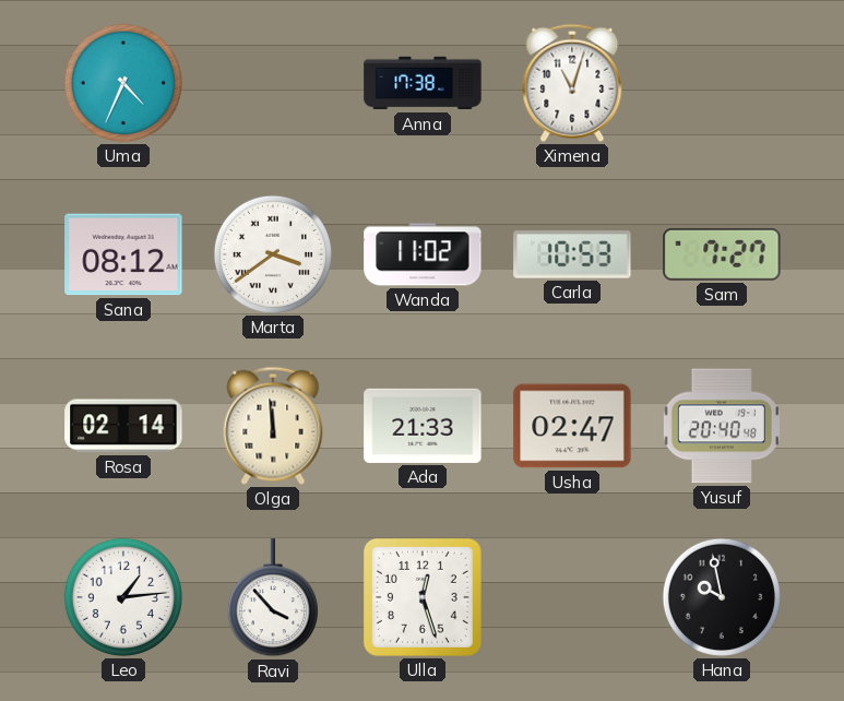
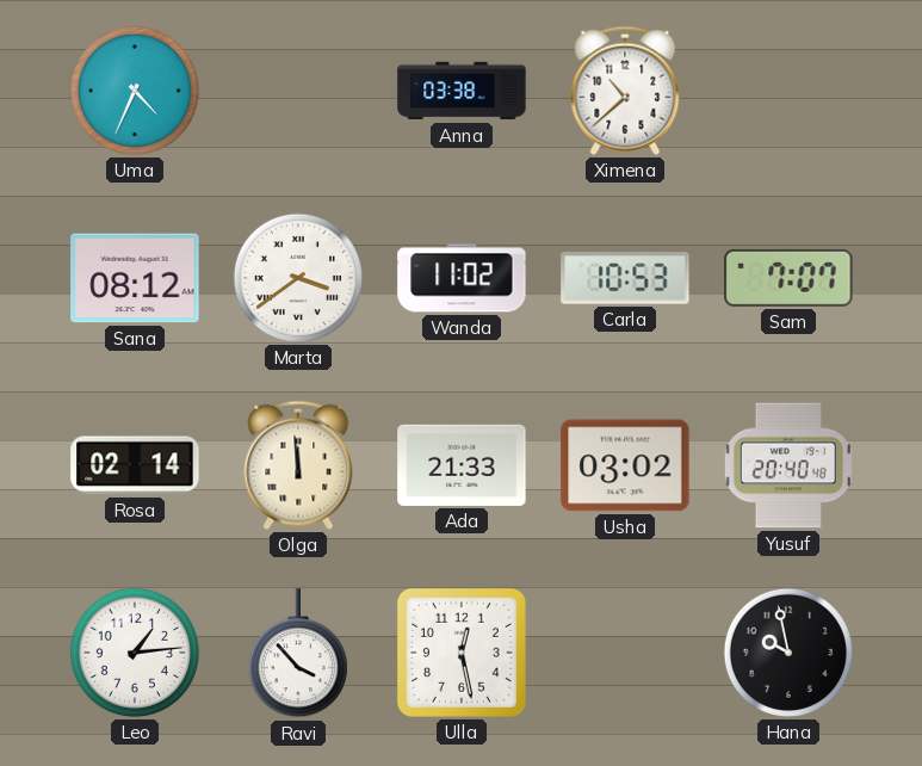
Anna: 17:38 -> 03:38
Ximena: 11:03 -> 10:38
Sam: 7:27 -> 7:07
Usha: 02:47 -> 03:02
Ulla: 12:27 -> 12:28
